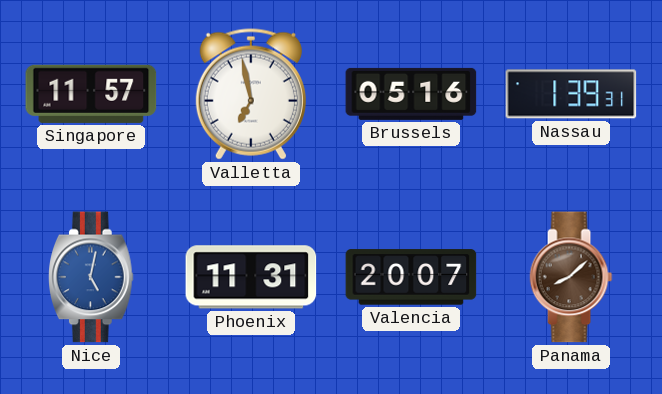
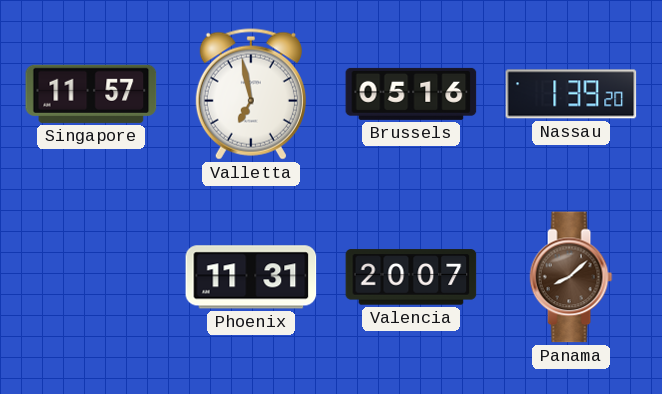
Nassau: 1:39:31 -> 1:39:20
Nice: 5:02 -> none
